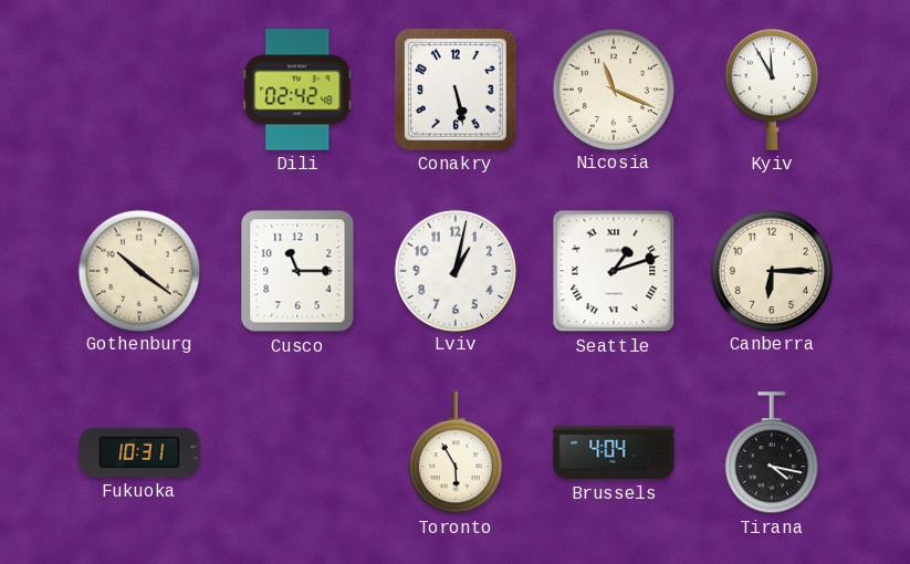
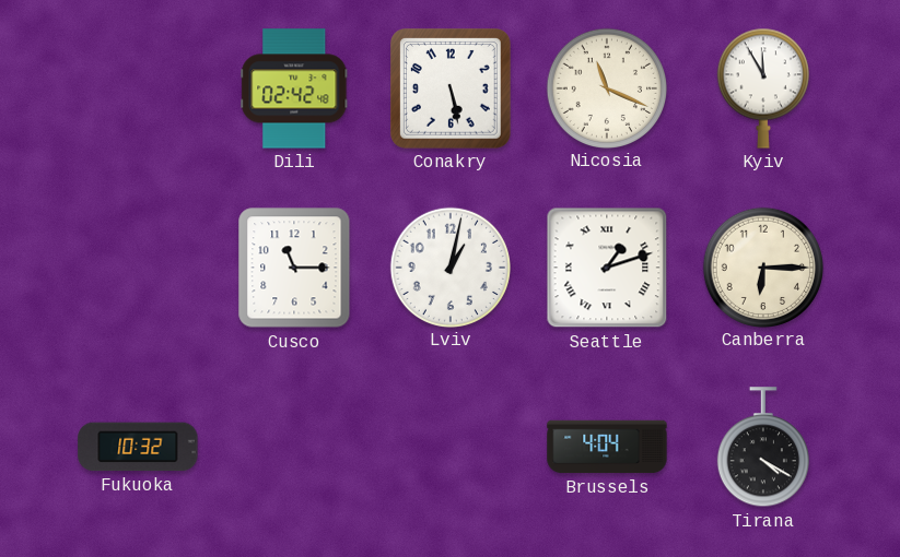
Gothenburg: 10:21 -> none
Fukuoka: 10:31 -> 10:32
Toronto: 5:55 -> none
Tirana: 4:17 -> 4:20
